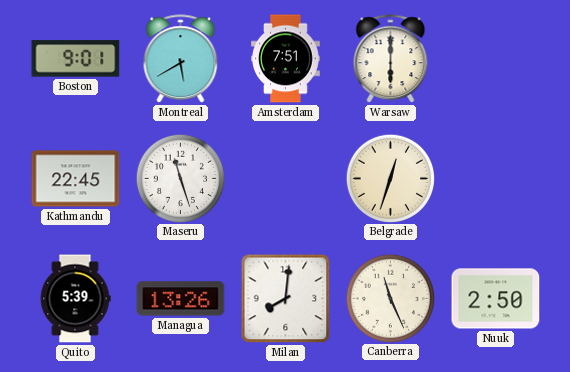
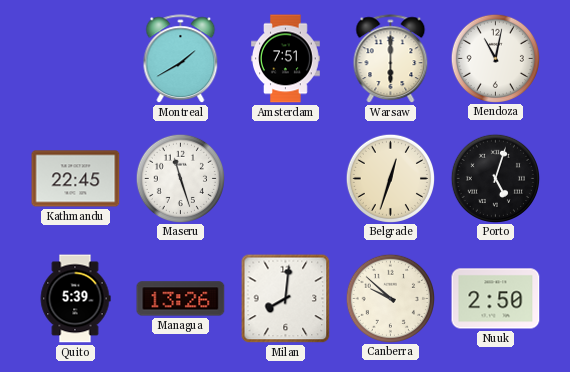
Boston: 9:01 -> none
Montreal: 5:40 -> 1:40
Mendoza: none -> 11:02
Porto: none -> 5:03
Canberra: 11:26 -> 9:52
